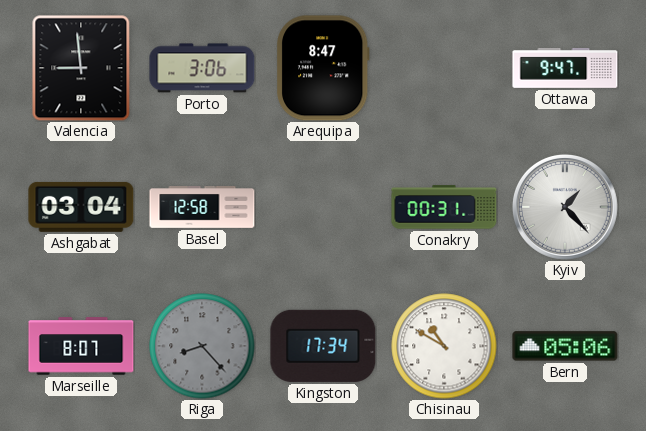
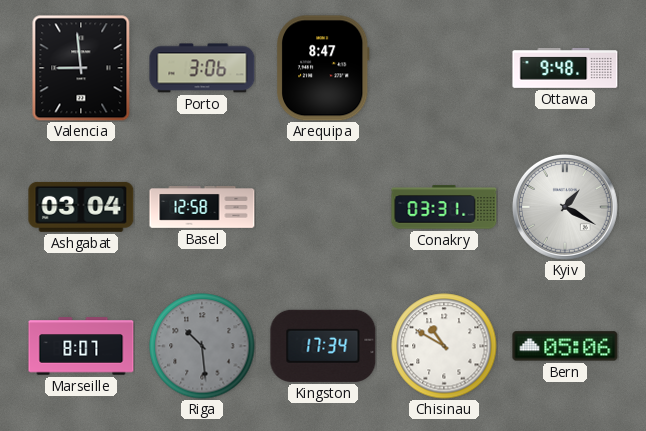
Ottawa: 9:47 -> 9:48
Conakry: 00:31 -> 03:31
Kyiv: 1:23 -> 1:20
Riga: 8:23 -> 10:29
